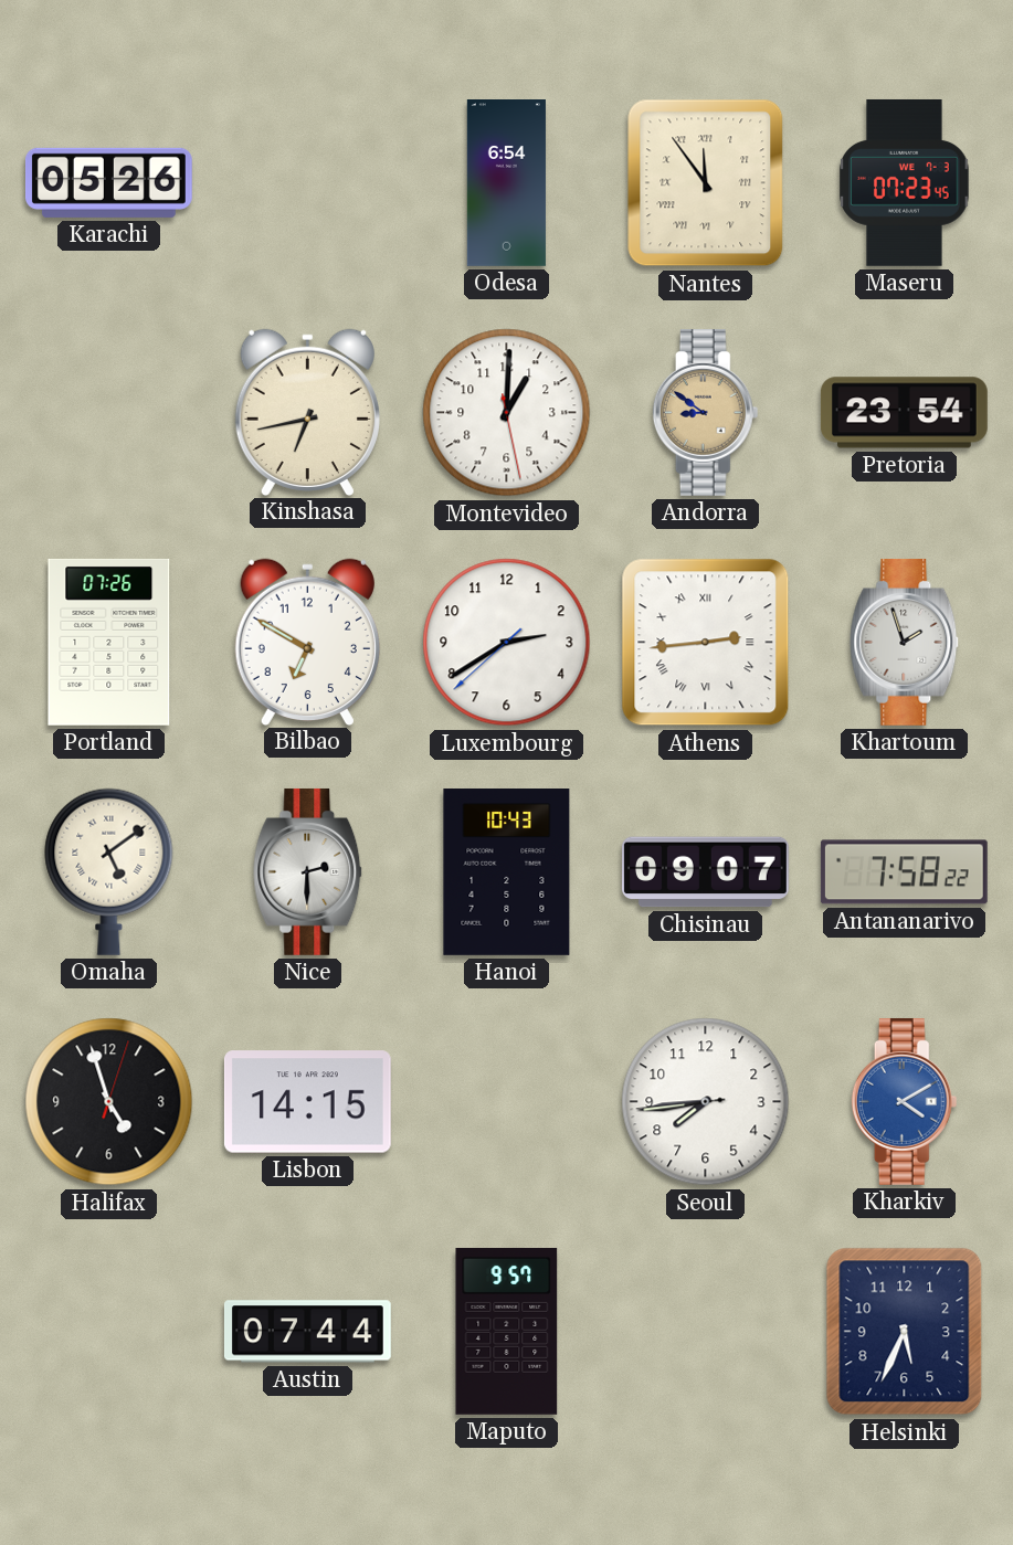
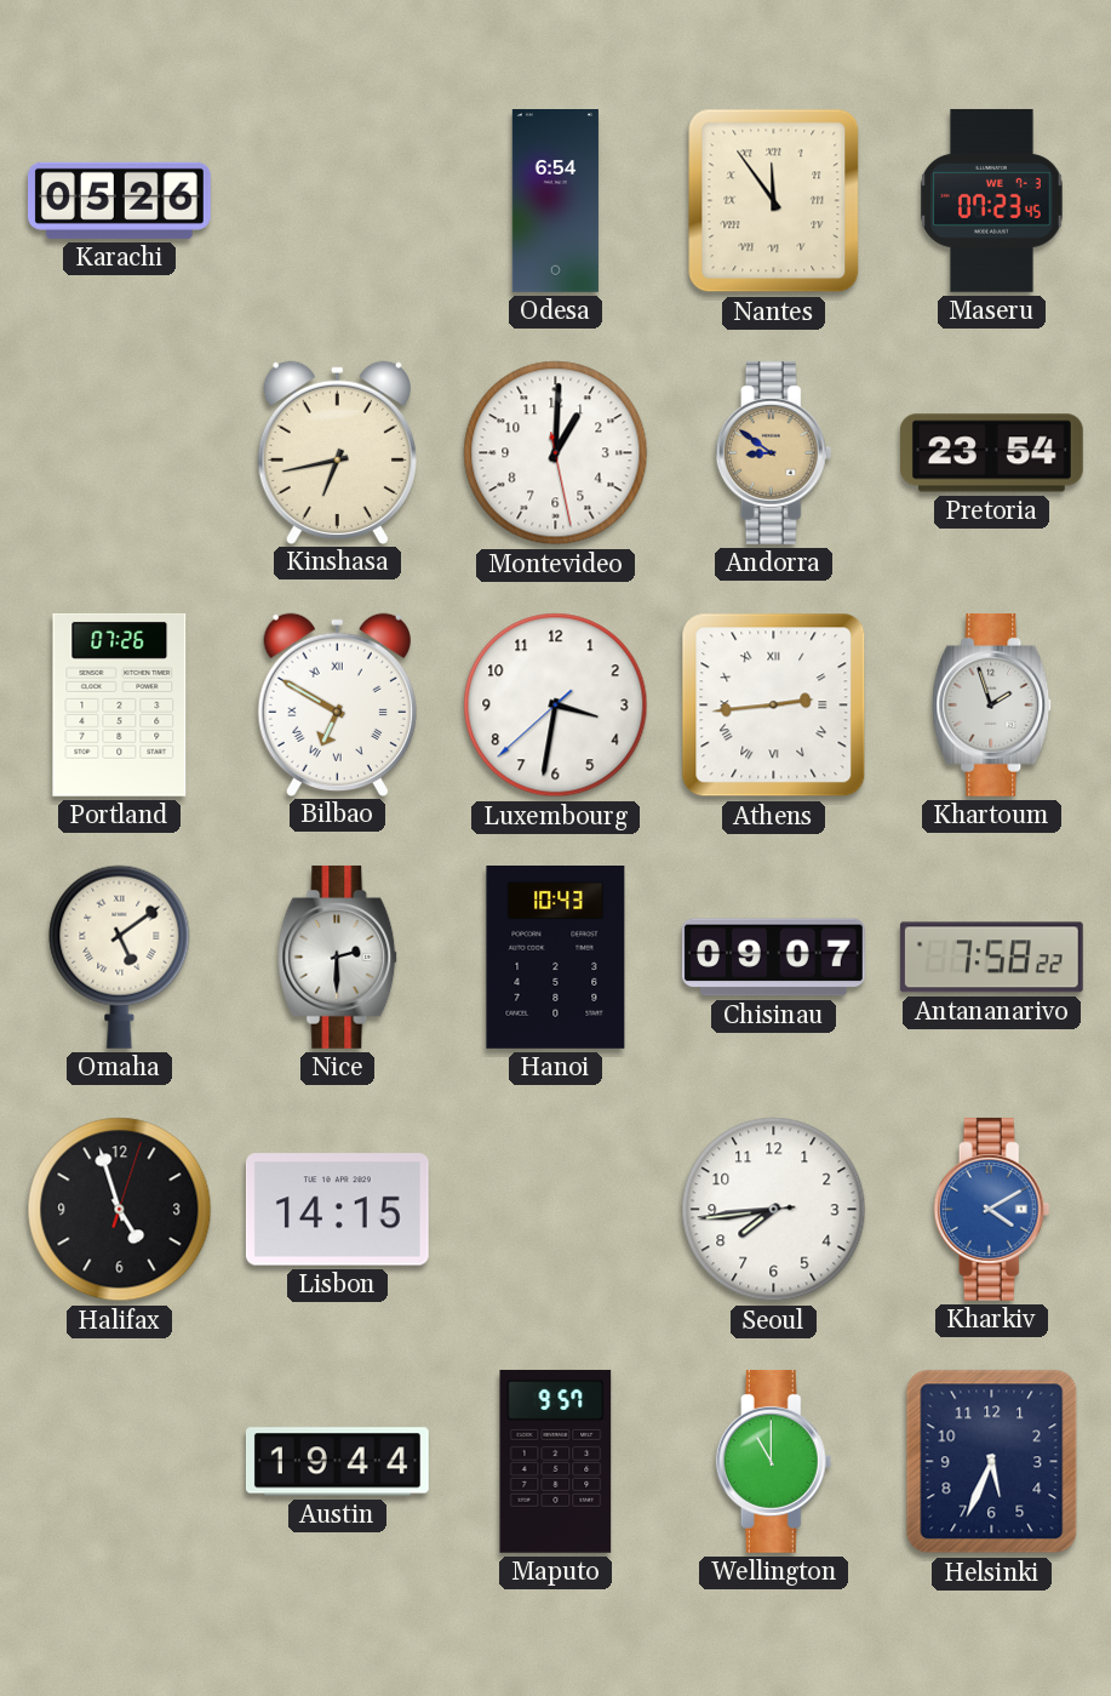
Bilbao numerals: Arabic -> Roman
Luxembourg: 2:39 -> 3:31
Austin: 07:44 -> 19:44
Wellington: none -> 11:00
